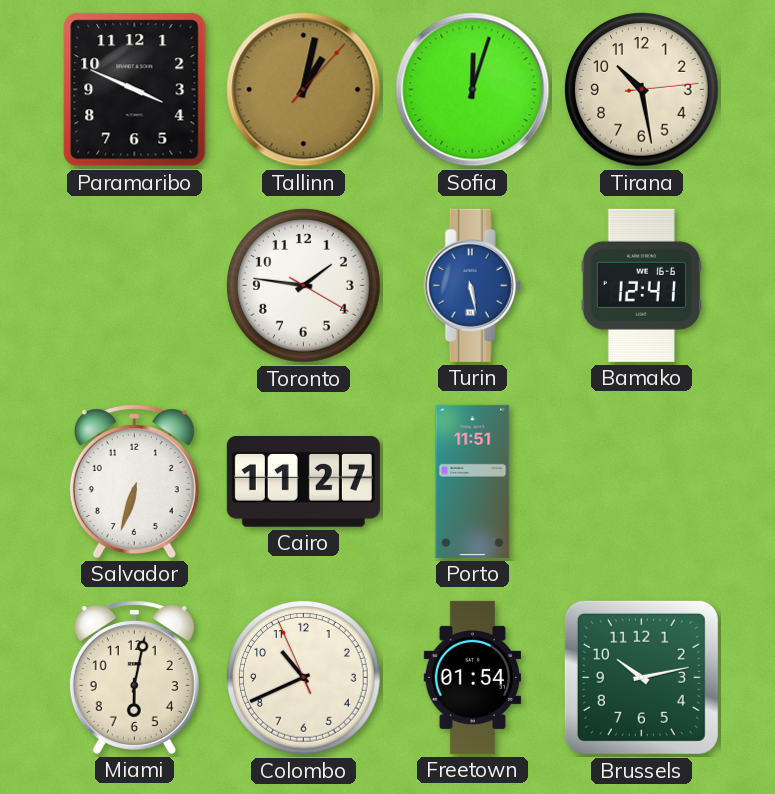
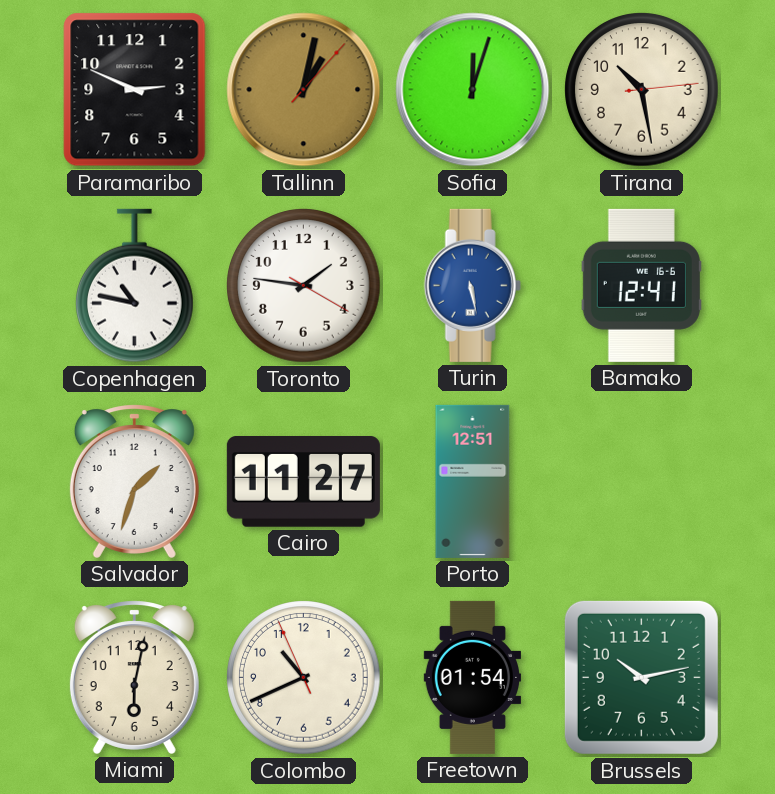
Paramaribo: 3:49 -> 2:49
Copenhagen: none -> 10:47
Salvador: 6:33 -> 1:33
Porto: 11:51 -> 12:51
